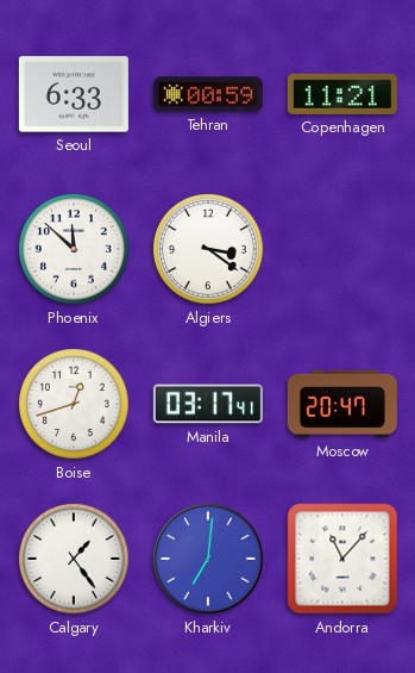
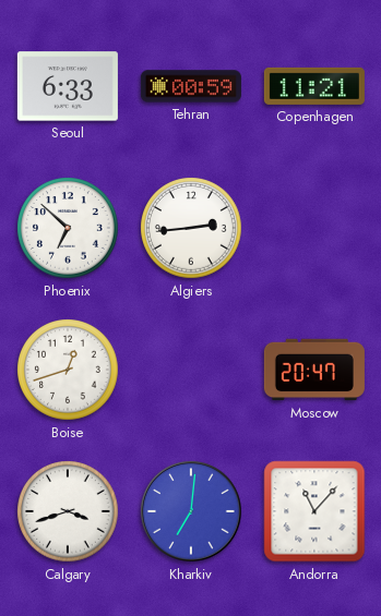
Phoenix: 11:52 -> 6:52
Algiers: 3:21 -> 2:44
Manila: 03:17 -> none
Calgary: 1:24 -> 3:42
